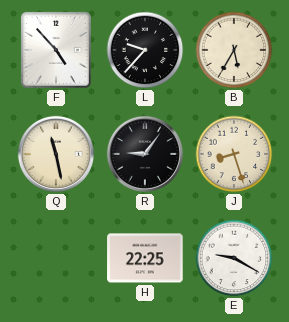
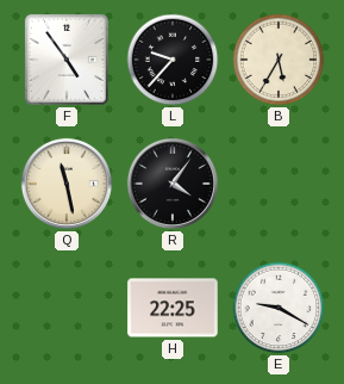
F: 4:53 -> 4:54
R: 9:06 -> 4:06
J: 8:27 -> none
